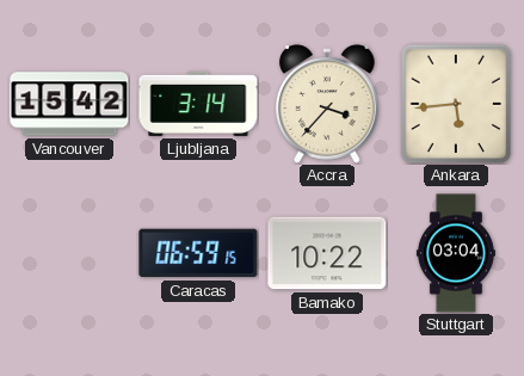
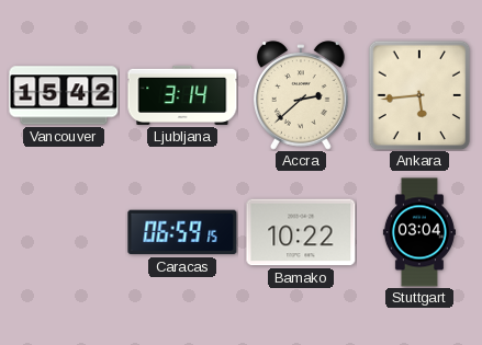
Accra: 3:37 -> 2:38
